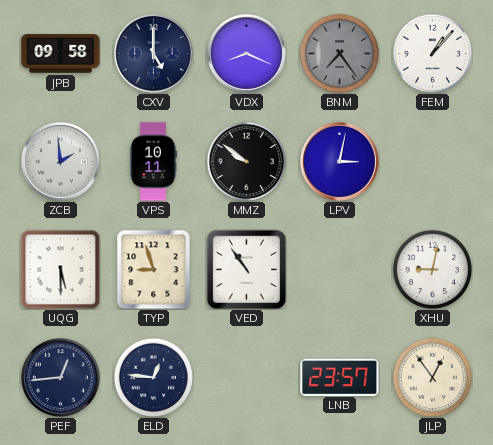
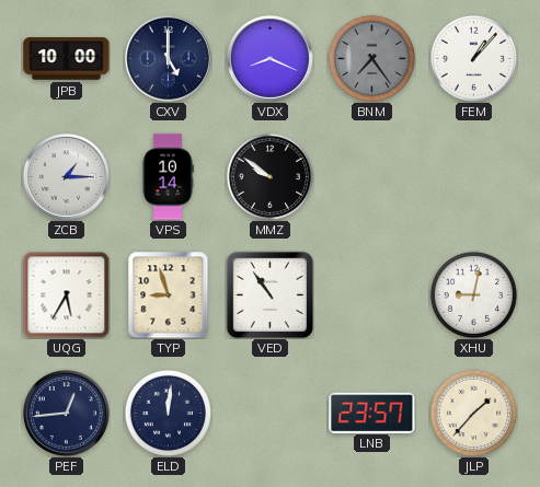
JPB: 09:58 -> 10:00
ZCB: 1:59 -> 1:15
VPS: 10:11 -> 10:14
LPV: 3:02 -> none
UQG: 5:30 -> 5:35
ELD: 12:46 -> 12:01
JLP: 12:54 -> 1:37
